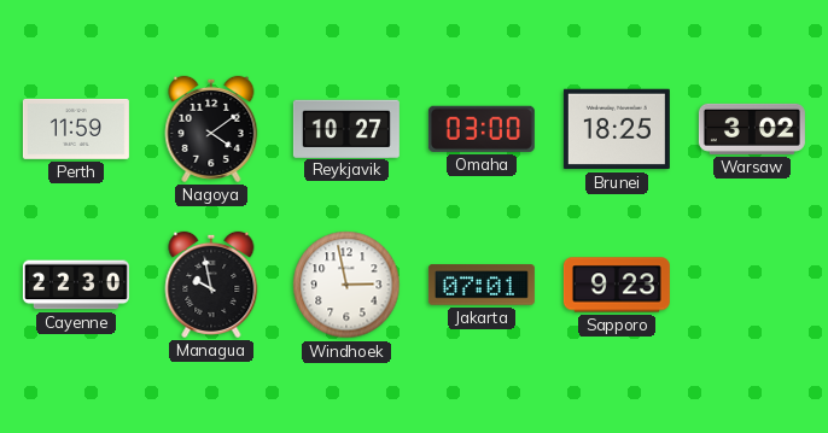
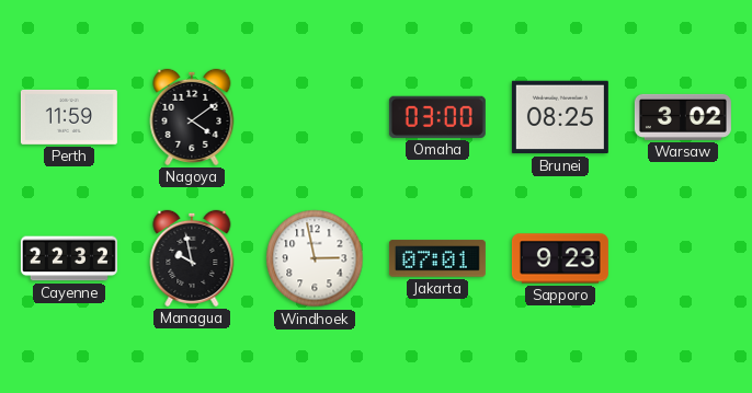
Reykjavik: 10:27 -> none
Brunei: 18:25 -> 08:25
Cayenne: 22:30 -> 22:32
